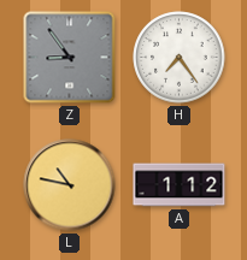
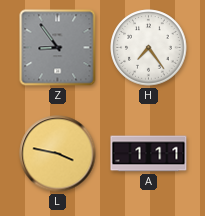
L: 10:47 -> 3:47
A: 1:12 -> 1:11
